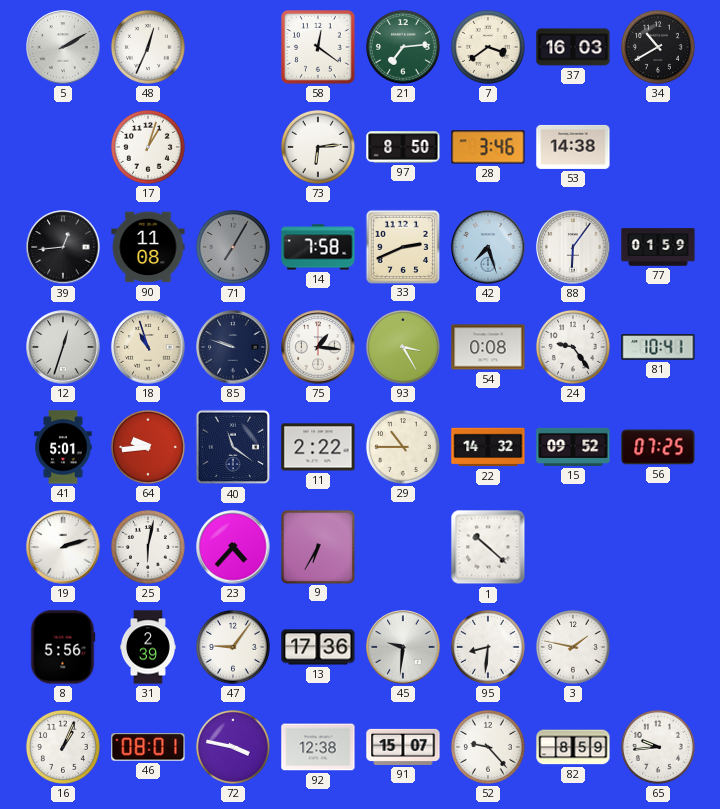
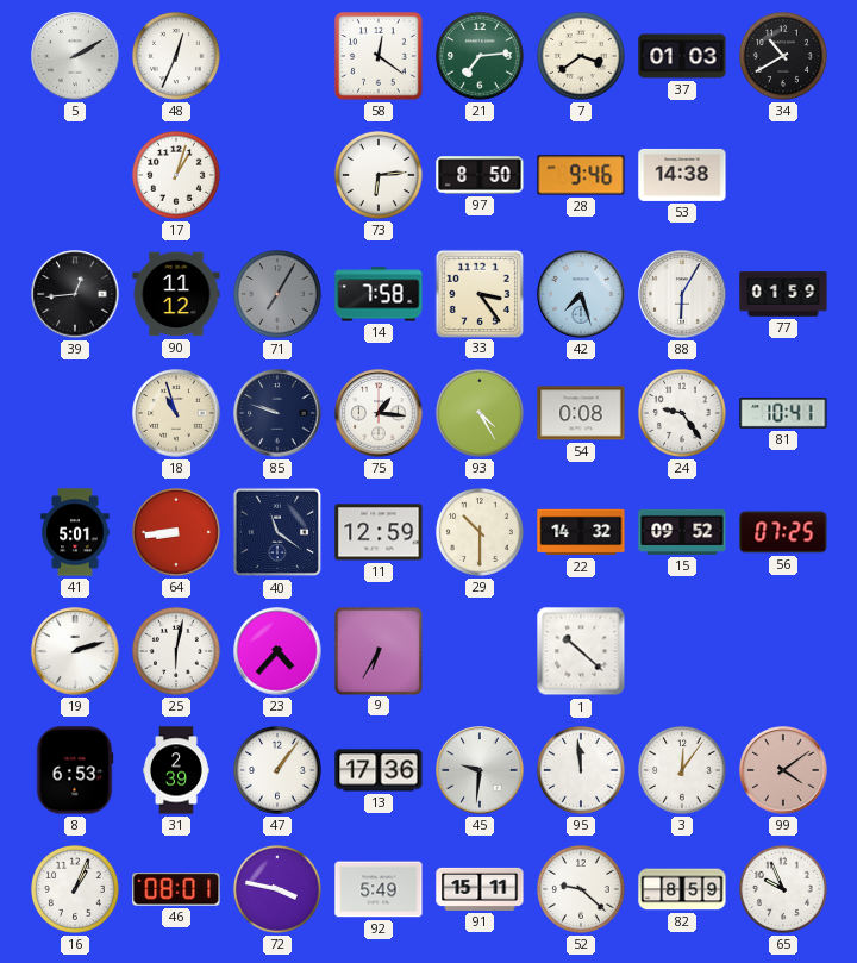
37: 16:03 -> 01:03
28: 3:46 -> 9:46
90: 11:08 -> 11:12
33: 2:41 -> 3:24
88: 6:06 -> 6:05
12: 12:33 -> none
93: 3:25 -> 4:25
64: 9:44 -> 8:44
11: 2:22 -> 12:59
29: 10:45 -> 10:30
8: 5:56 -> 6:53
47: 9:06 -> 1:06
95: 8:31 -> 11:59
3: 1:47 -> 12:06
99: none -> 4:09
92: 12:38 -> 5:49
91: 15:07 -> 15:11
52: 9:23 -> 9:22
65: 9:44 -> 9:56
